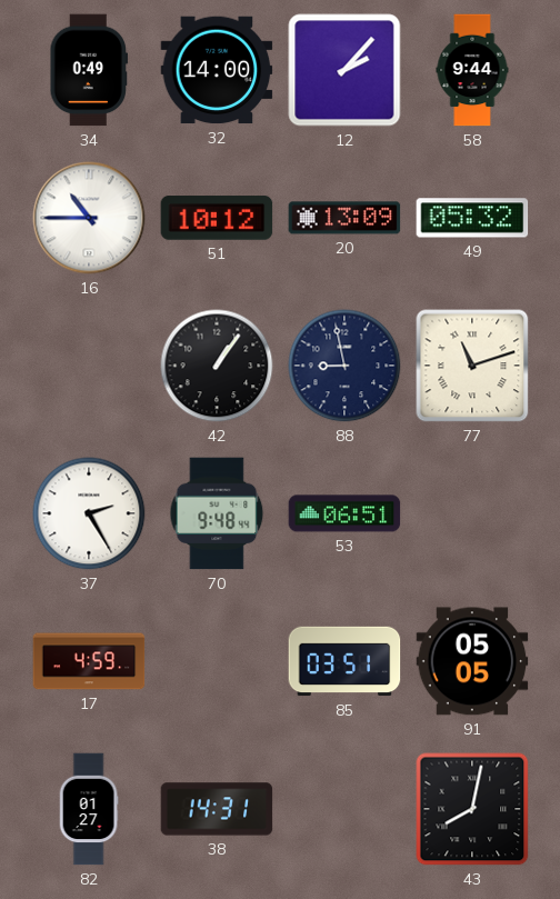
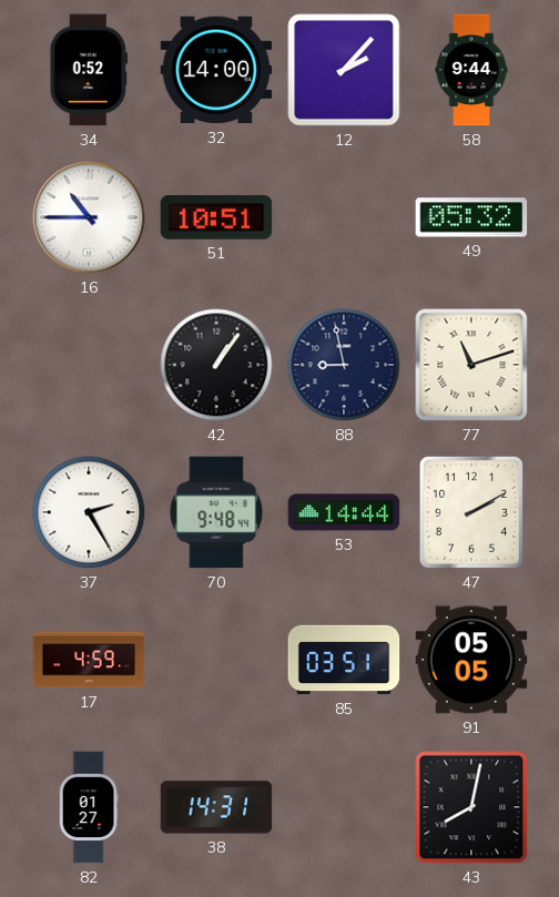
34: 0:49 -> 0:52
51: 10:12 -> 10:51
20: 13:09 -> none
53: 06:51 -> 14:44
47: none -> 2:10
